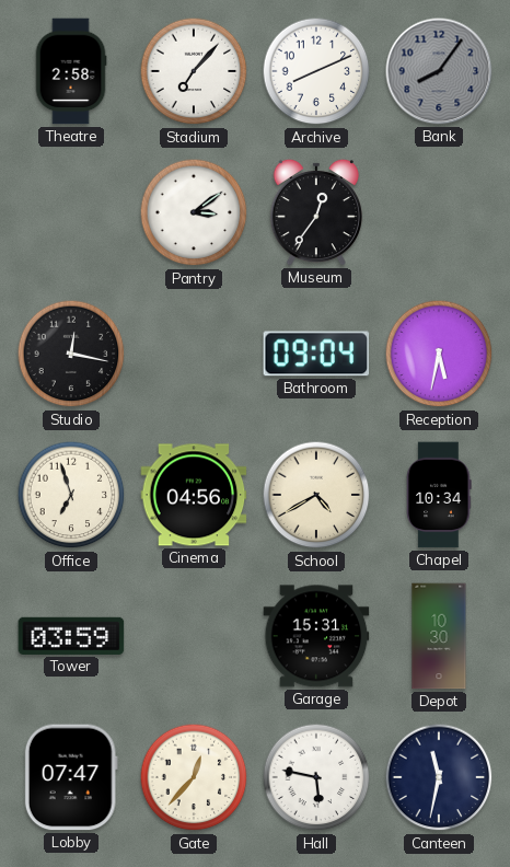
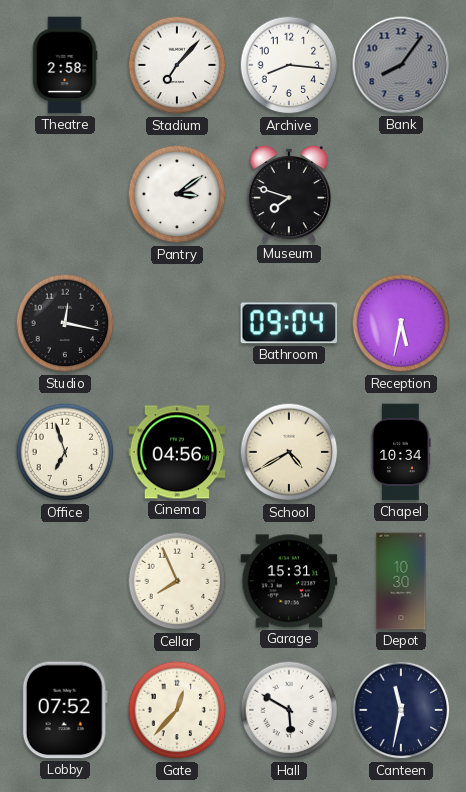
Archive: 8:11 -> 8:16
Museum: 12:36 -> 7:48
Tower: 03:59 -> none
Cellar: none -> 7:56
Lobby: 07:47 -> 07:52
Hall: 5:47 -> 5:50
